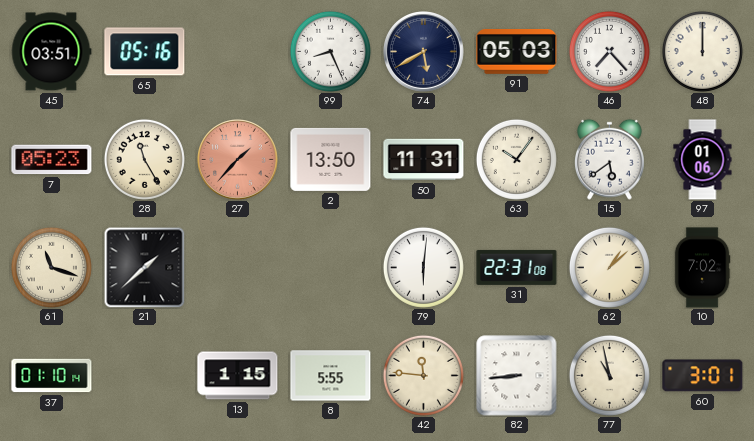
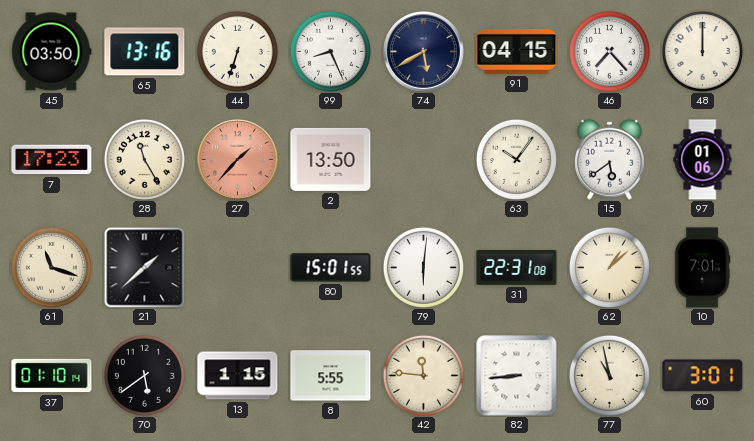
45: 03:51 -> 03:50
65: 05:16 -> 13:16
44: none -> 6:33
91: 05:03 -> 04:15
7: 05:23 -> 17:23
50: 11:31 -> none
80: none -> 15:01
10: 7:02 -> 7:01
70: none -> 5:39
